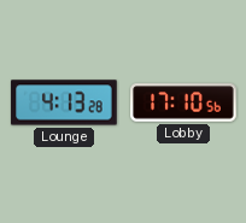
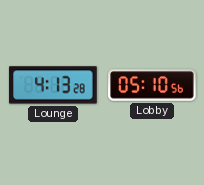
Lobby: 17:10 -> 05:10
